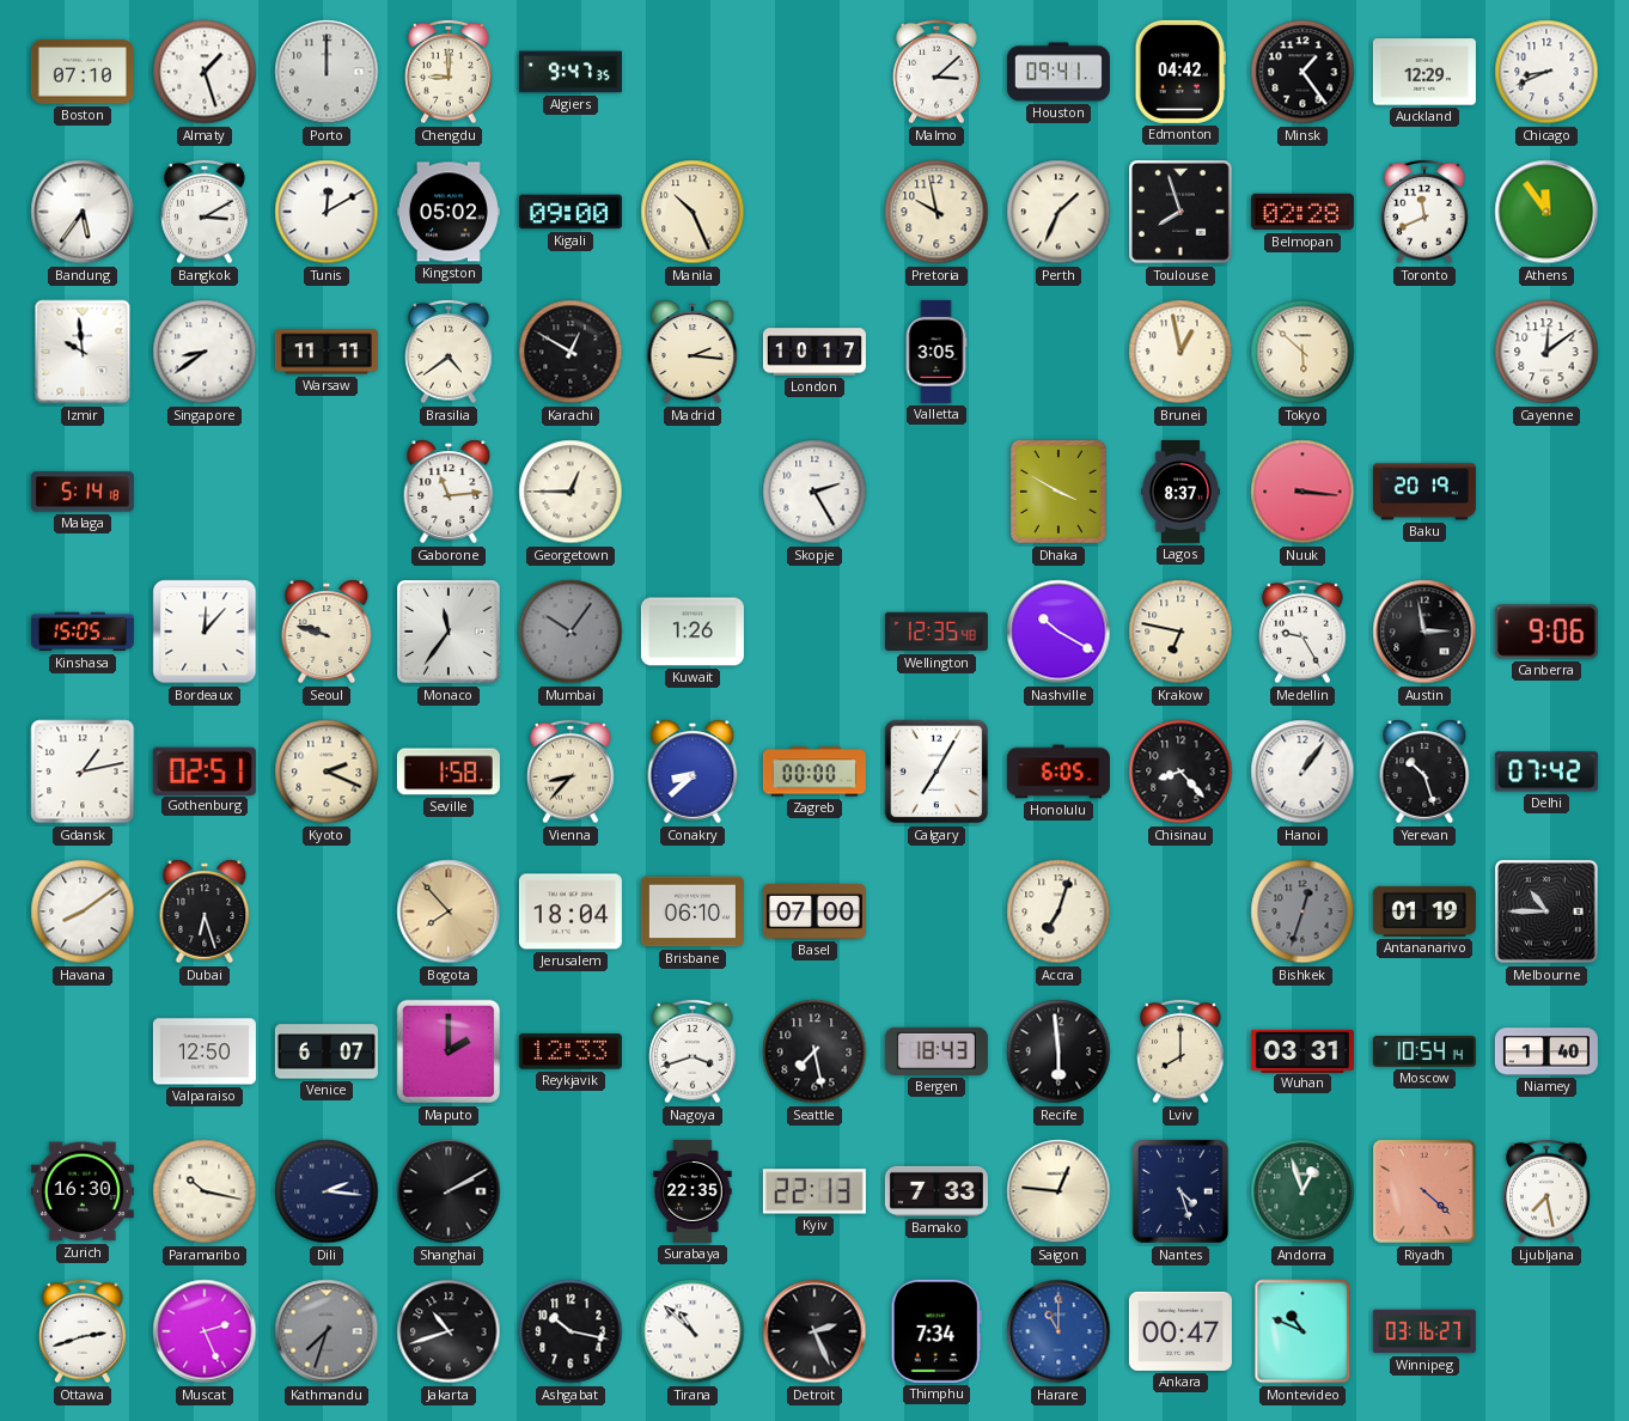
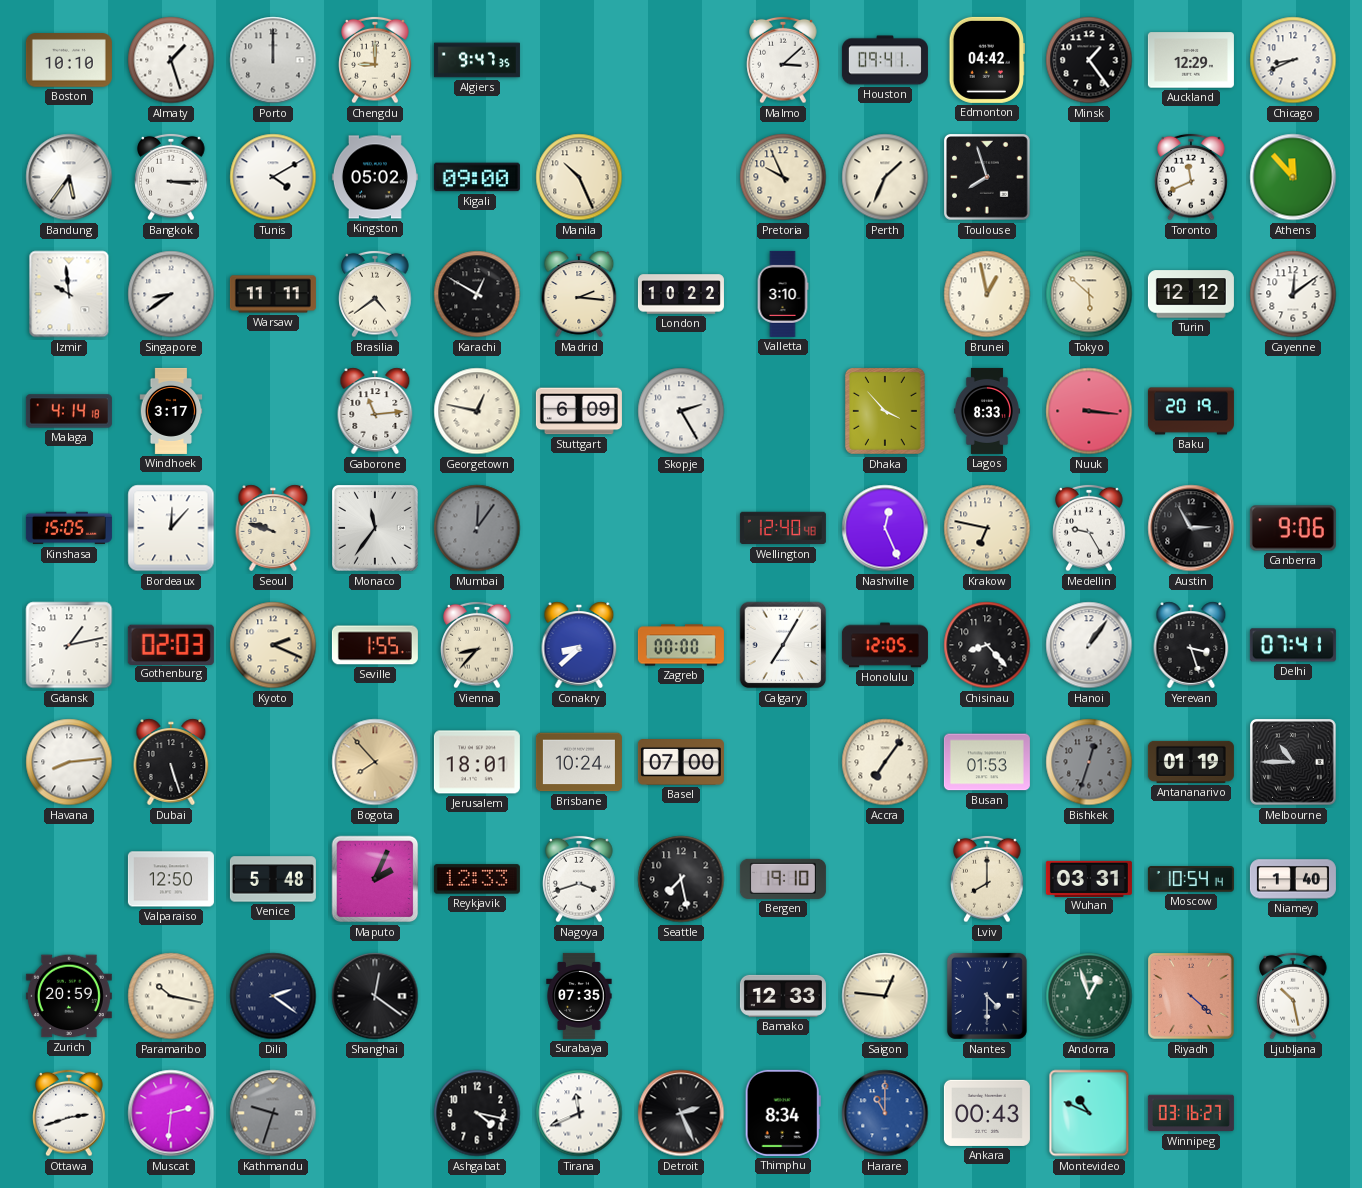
Boston: 07:10 -> 10:10
Bangkok: 3:10 -> 3:15
Tunis: 12:10 -> 4:10
Pretoria: 9:58 -> 9:56
Belmopan: 02:28 -> none
Athens: 11:54 -> 11:53
London: 10:17 -> 10:22
Valletta: 3:05 -> 3:10
Turin: none -> 12:12
Malaga: 5:14 -> 4:14
Windhoek: none -> 3:17
Georgetown: 12:45 -> 12:47
Stuttgart: none -> 6:09
Dhaka: 3:50 -> 3:53
Lagos: 8:37 -> 8:33
Mumbai: 10:06 -> 12:06
Kuwait: 1:26 -> none
Wellington: 12:35 -> 12:40
Nashville: 10:20 -> 12:26
Austin: 2:58 -> 2:55
Gothenburg: 02:51 -> 02:03
Seville: 1:58 -> 1:55
Honolulu: 6:05 -> 12:05
Yerevan: 10:27 -> 3:27
Delhi: 07:42 -> 07:41
Havana: 8:09 -> 8:14
Dubai: 6:27 -> 5:27
Jerusalem: 18:04 -> 18:01
Brisbane: 06:10 -> 10:24
Accra: 7:03 -> 7:06
Busan: none -> 01:53
Venice: 6:07 -> 5:48
Maputo: 2:00 -> 2:04
Bergen: 18:43 -> 19:10
Recife: 5:59 -> none
Zurich: 16:30 -> 20:59
Dili: 2:16 -> 2:21
Shanghai: 2:10 -> 12:21
Surabaya: 22:35 -> 07:35
Kyiv: 22:13 -> none
Bamako: 7:33 -> 12:33
Nantes: 4:27 -> 4:30
Ljubljana: 7:28 -> 10:28
Muscat: 2:26 -> 2:31
Kathmandu: 7:33 -> 9:33
Jakarta: 10:42 -> none
Ashgabat: 10:17 -> 4:17
Tirana: 10:52 -> 11:41
Thimphu: 7:34 -> 8:34
Ankara: 00:47 -> 00:43
